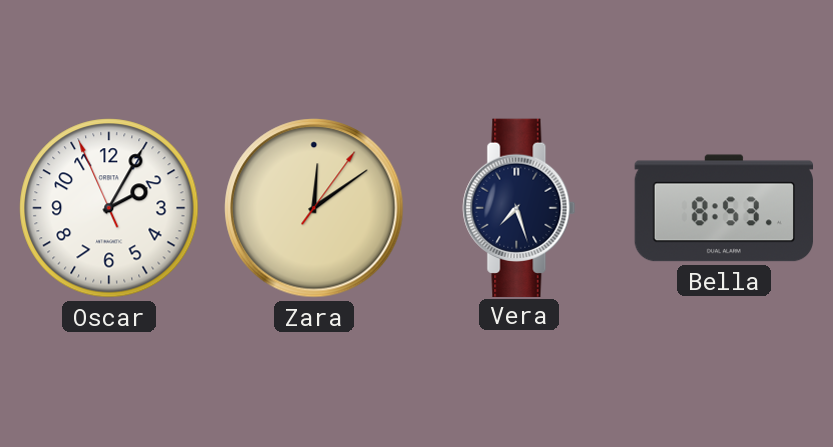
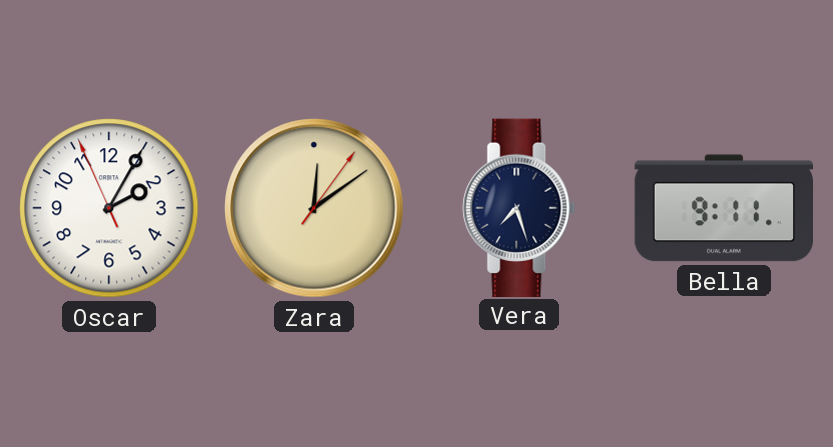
Bella: 8:53 -> 9:11
